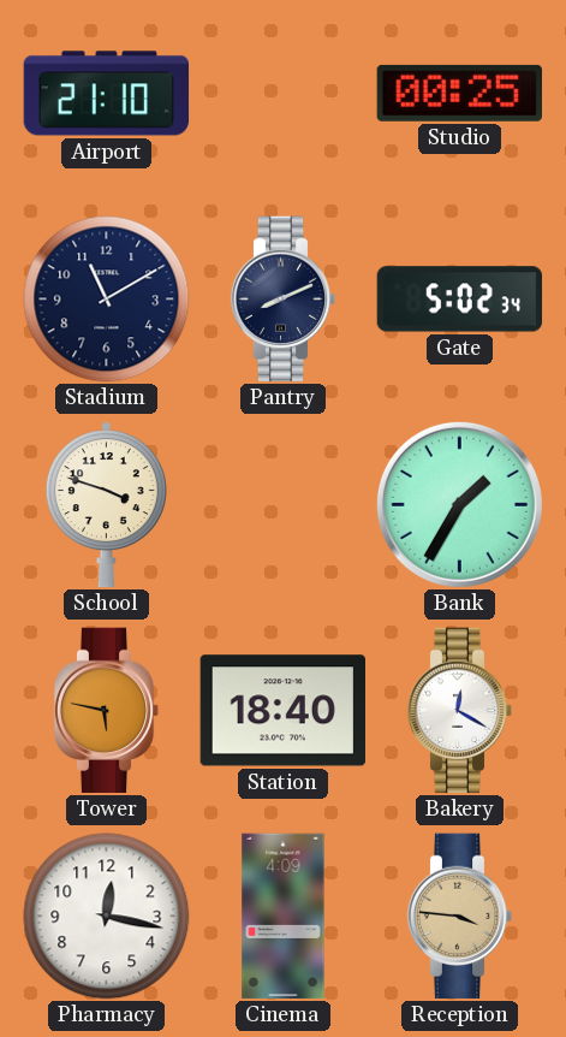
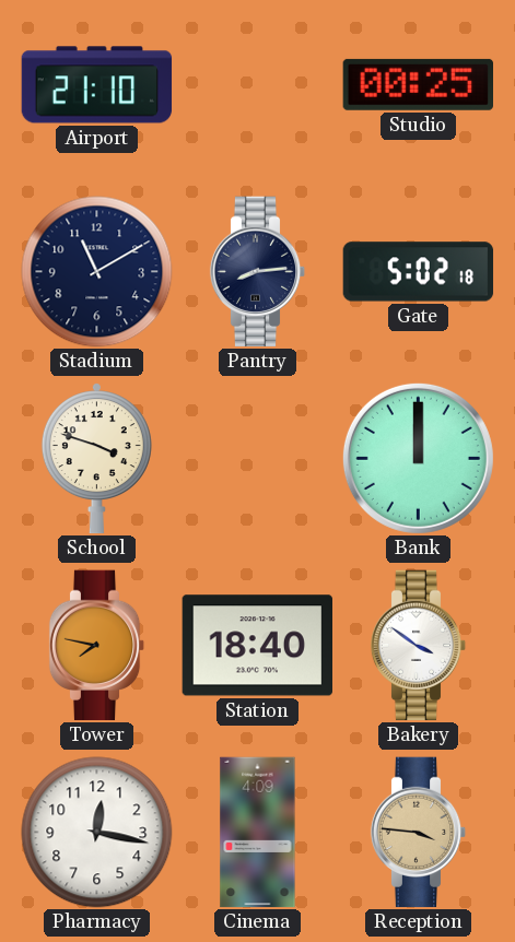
Pantry: 8:11 -> 8:14
Gate: 5:02:34 -> 5:02:18
Bank: 1:35 -> 12:00
Tower: 5:47 -> 7:47
Bakery: 12:20 -> 3:51
